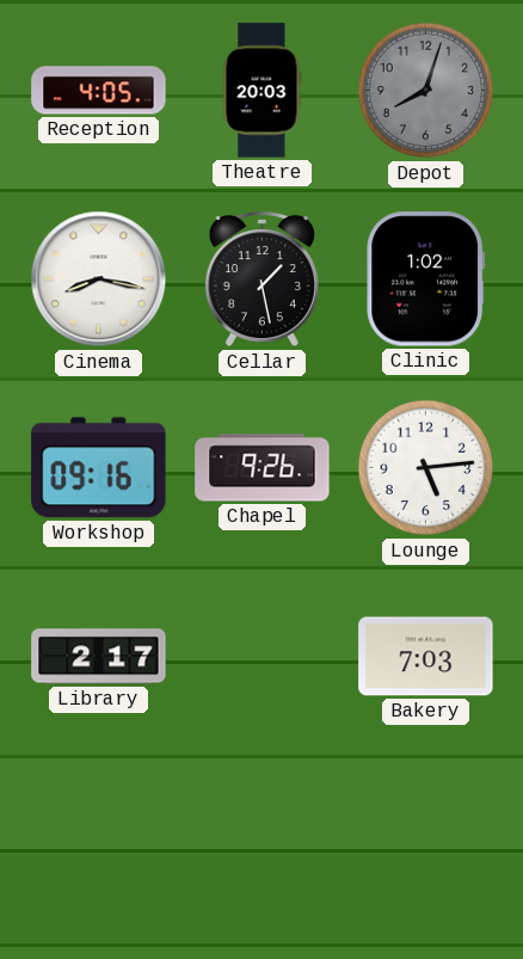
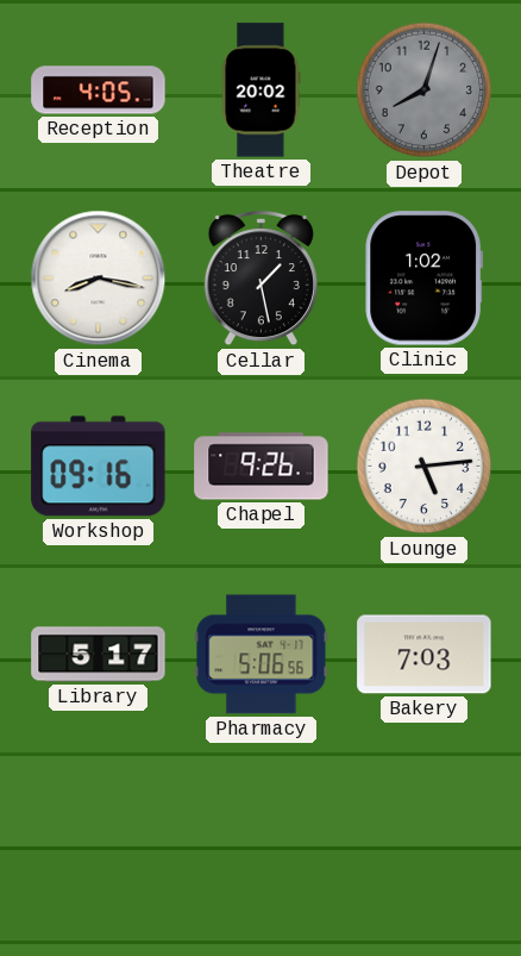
Theatre: 20:03 -> 20:02
Library: 2:17 -> 5:17
Pharmacy: none -> 5:06
